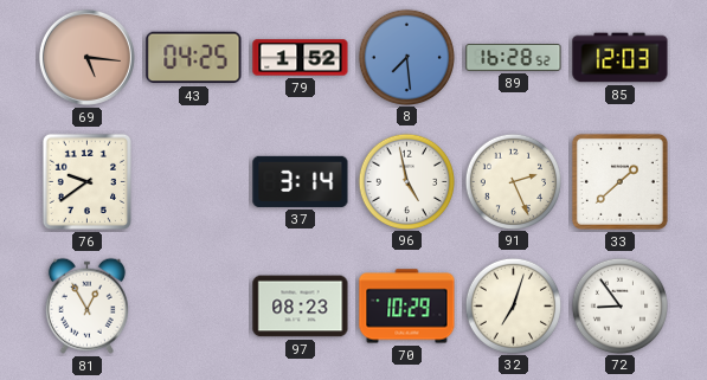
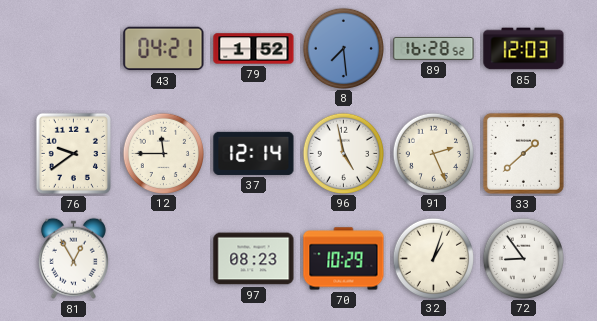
69: 5:16 -> none
43: 04:25 -> 04:21
12: none -> 11:45
37: 3:14 -> 12:14
32: 7:03 -> 1:03
